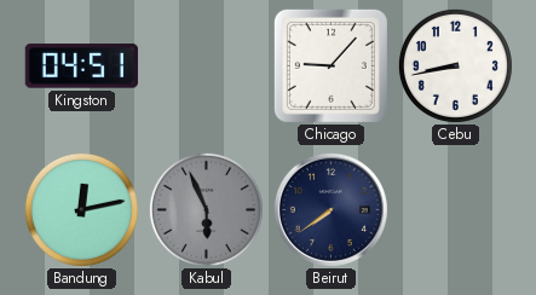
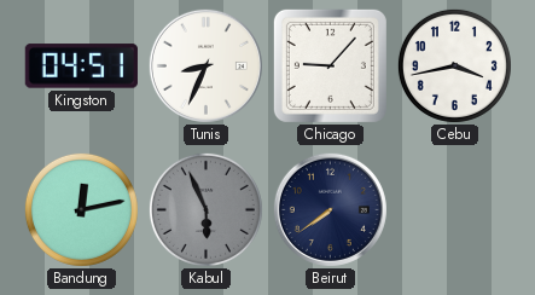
Tunis: none -> 8:34
Cebu: 8:43 -> 3:43
